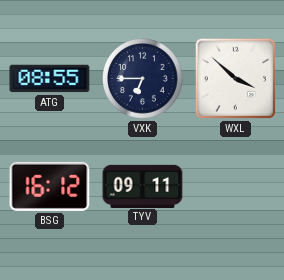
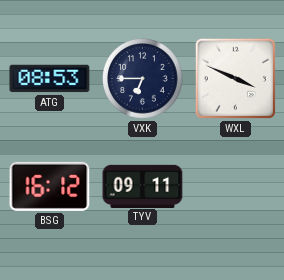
ATG: 08:55 -> 08:53
WXL: 3:52 -> 3:49
